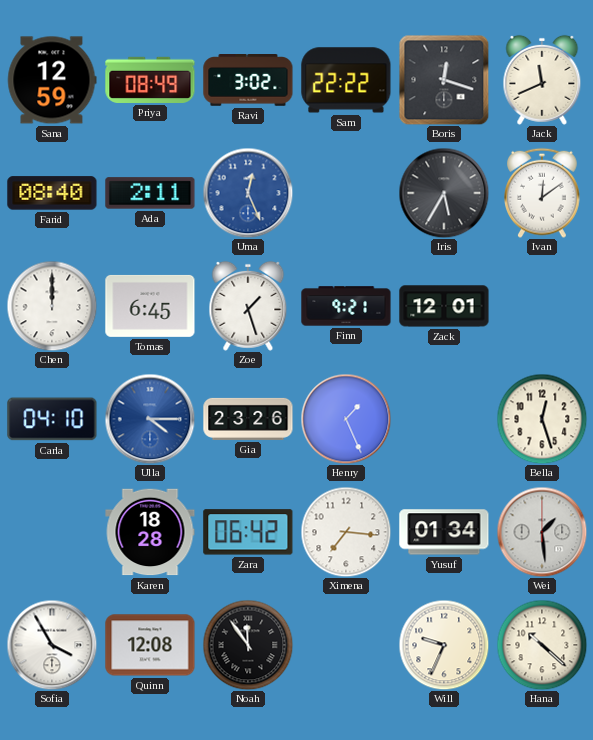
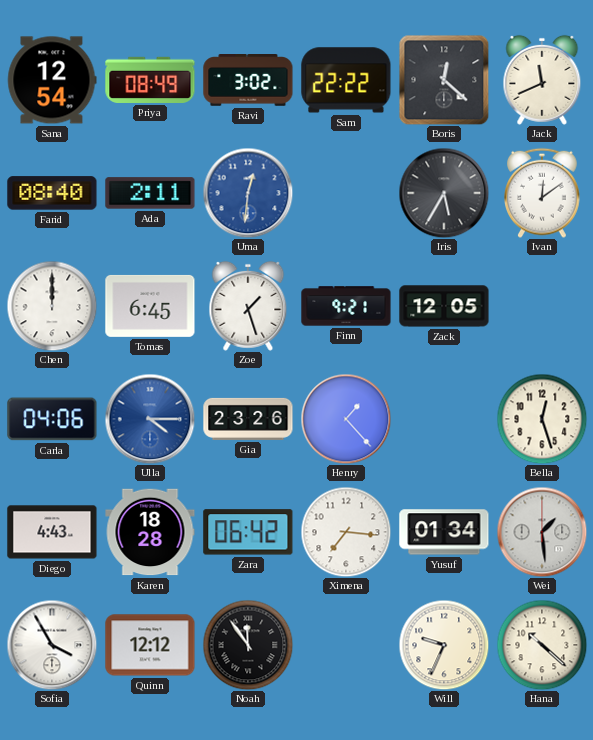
Sana: 12:59 -> 12:54
Boris: 12:18 -> 12:22
Uma: 12:26 -> 12:31
Zack: 12:01 -> 12:05
Carla: 04:10 -> 04:06
Henry: 1:26 -> 1:23
Diego: none -> 4:43
Quinn: 12:08 -> 12:12
